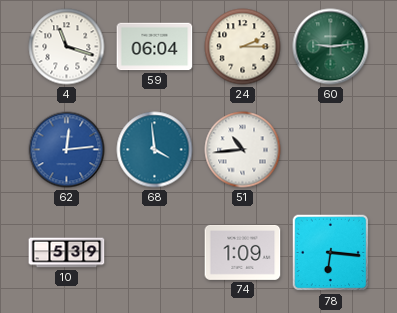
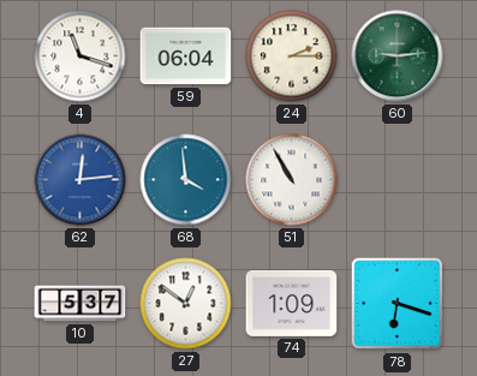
51: 10:44 -> 10:55
10: 5:39 -> 5:37
27: none -> 12:51
78: 6:16 -> 6:18
